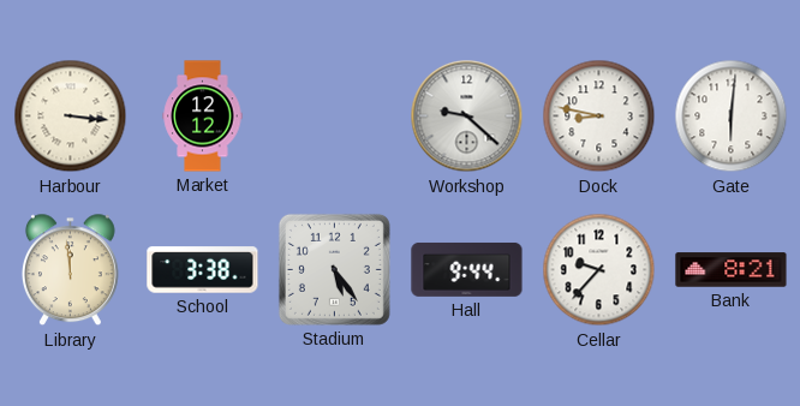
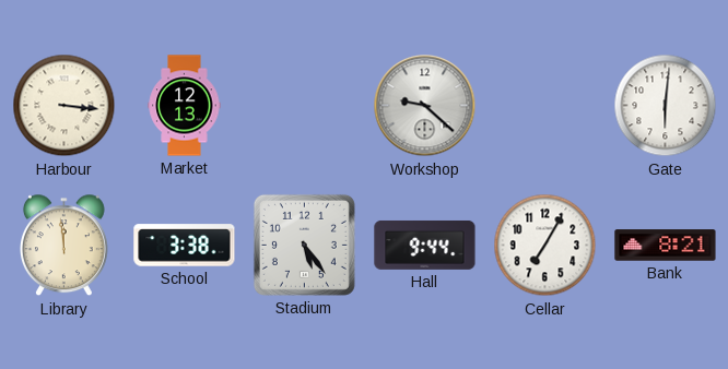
Market: 12:12 -> 12:13
Dock: 8:47 -> none
Cellar: 9:37 -> 7:05
